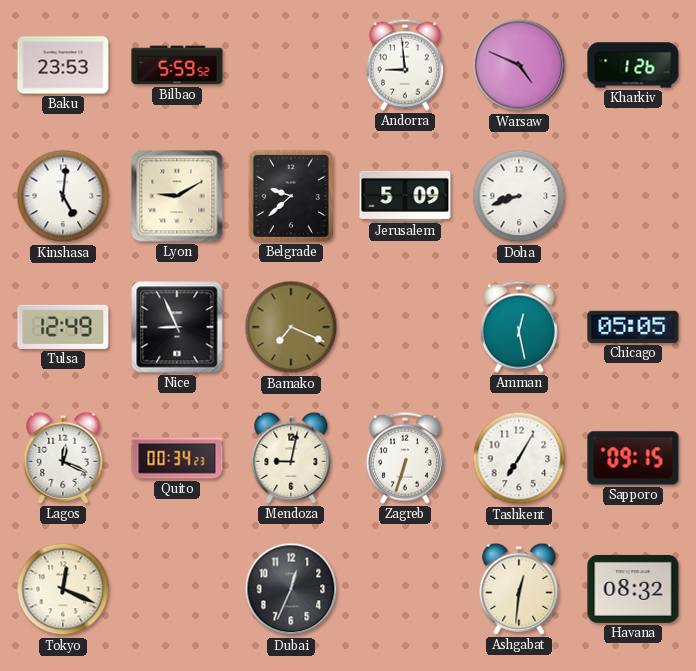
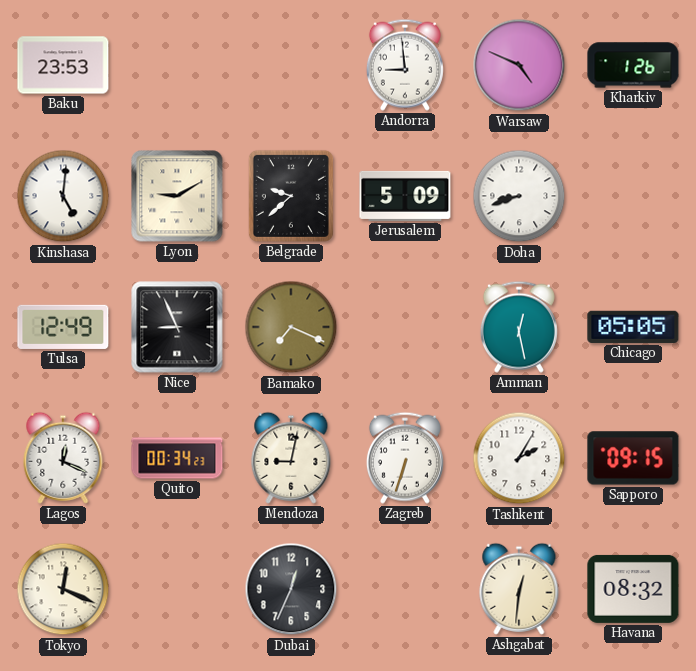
Bilbao: 5:59 -> none
Tashkent: 7:05 -> 2:05
